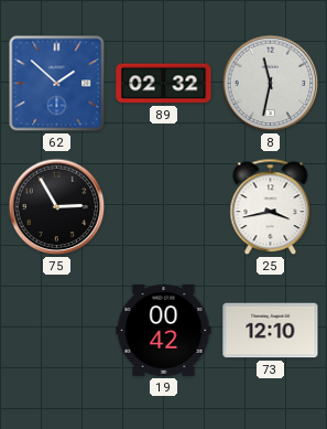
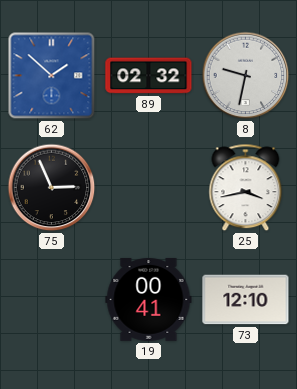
8: 11:32 -> 9:32
75: 2:55 -> 2:56
19: 00:42 -> 00:41
